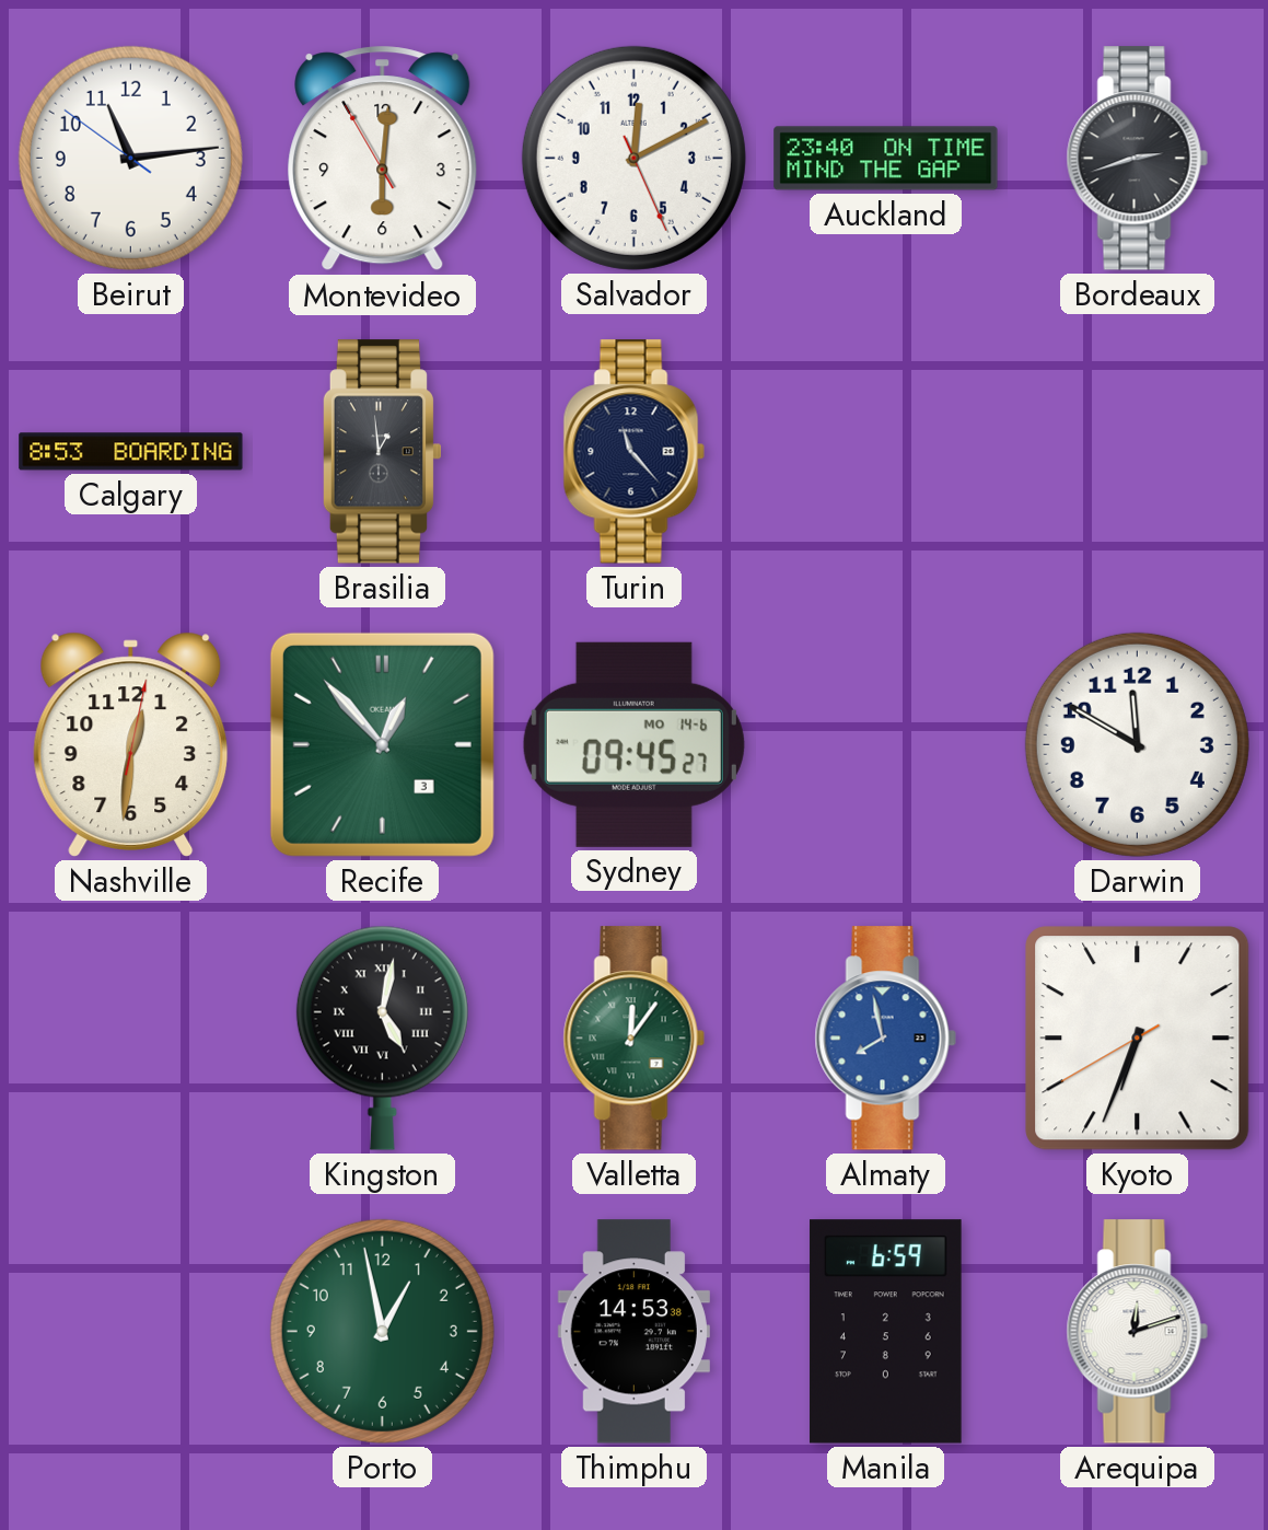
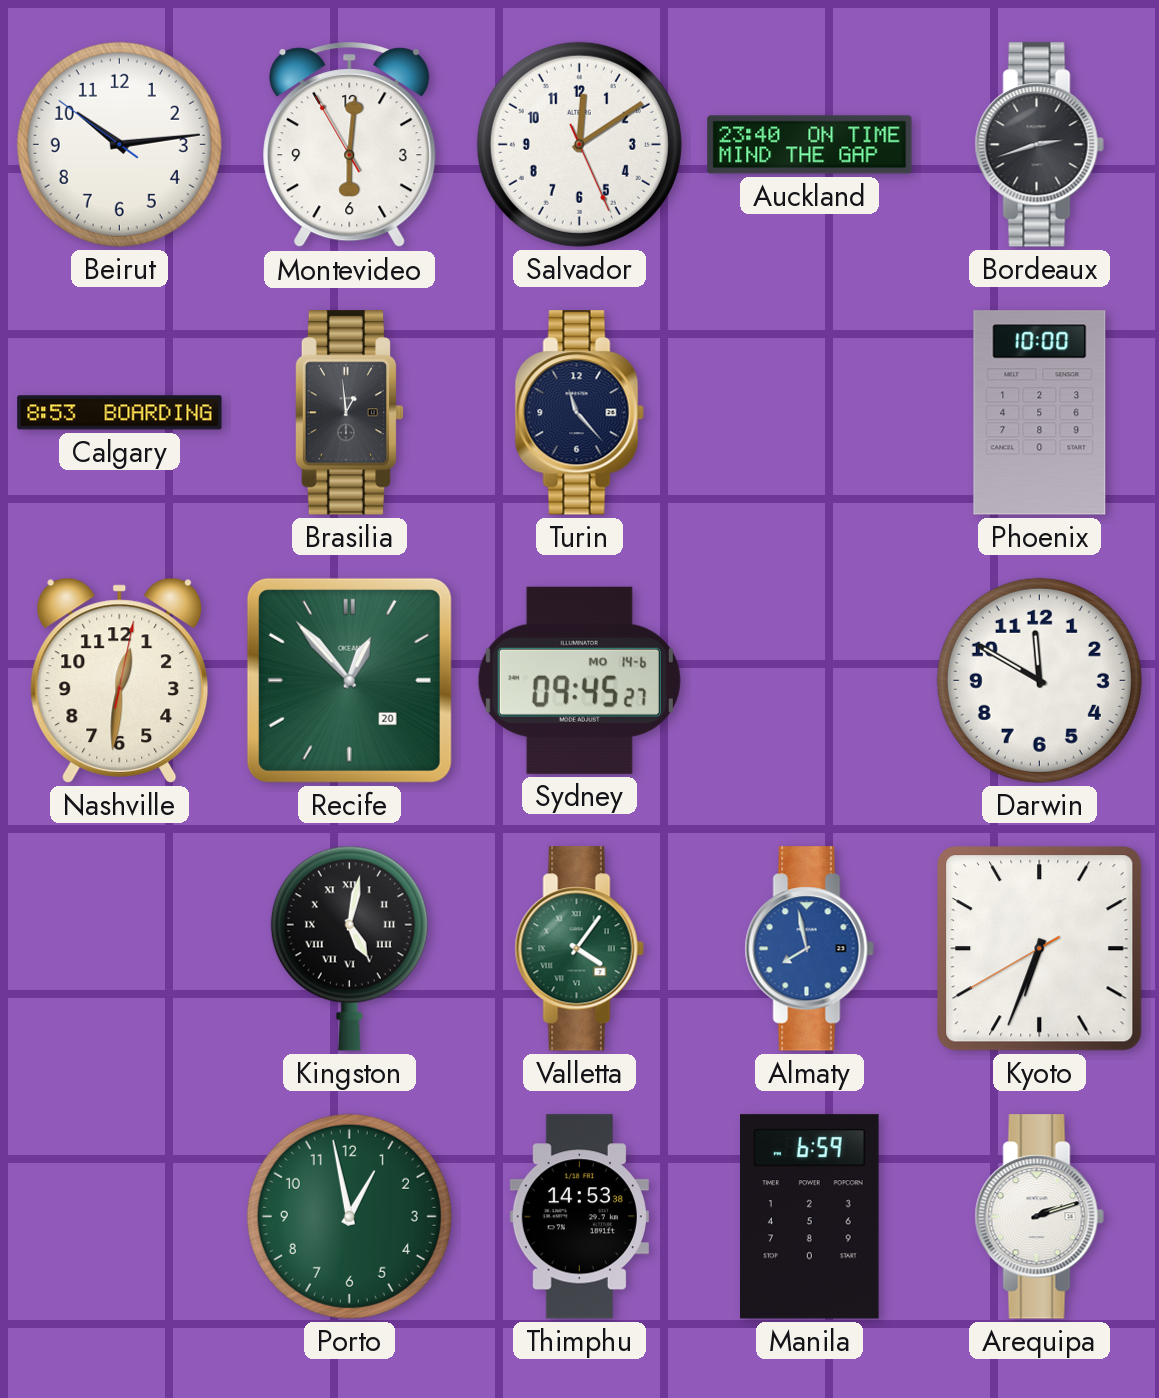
Beirut: 11:13 -> 10:13
Salvador: 12:10 -> 12:09
Phoenix: none -> 10:00
Recife date: 3 -> 20
Valletta: 12:06 -> 4:06
Arequipa: 12:12 -> 2:12
